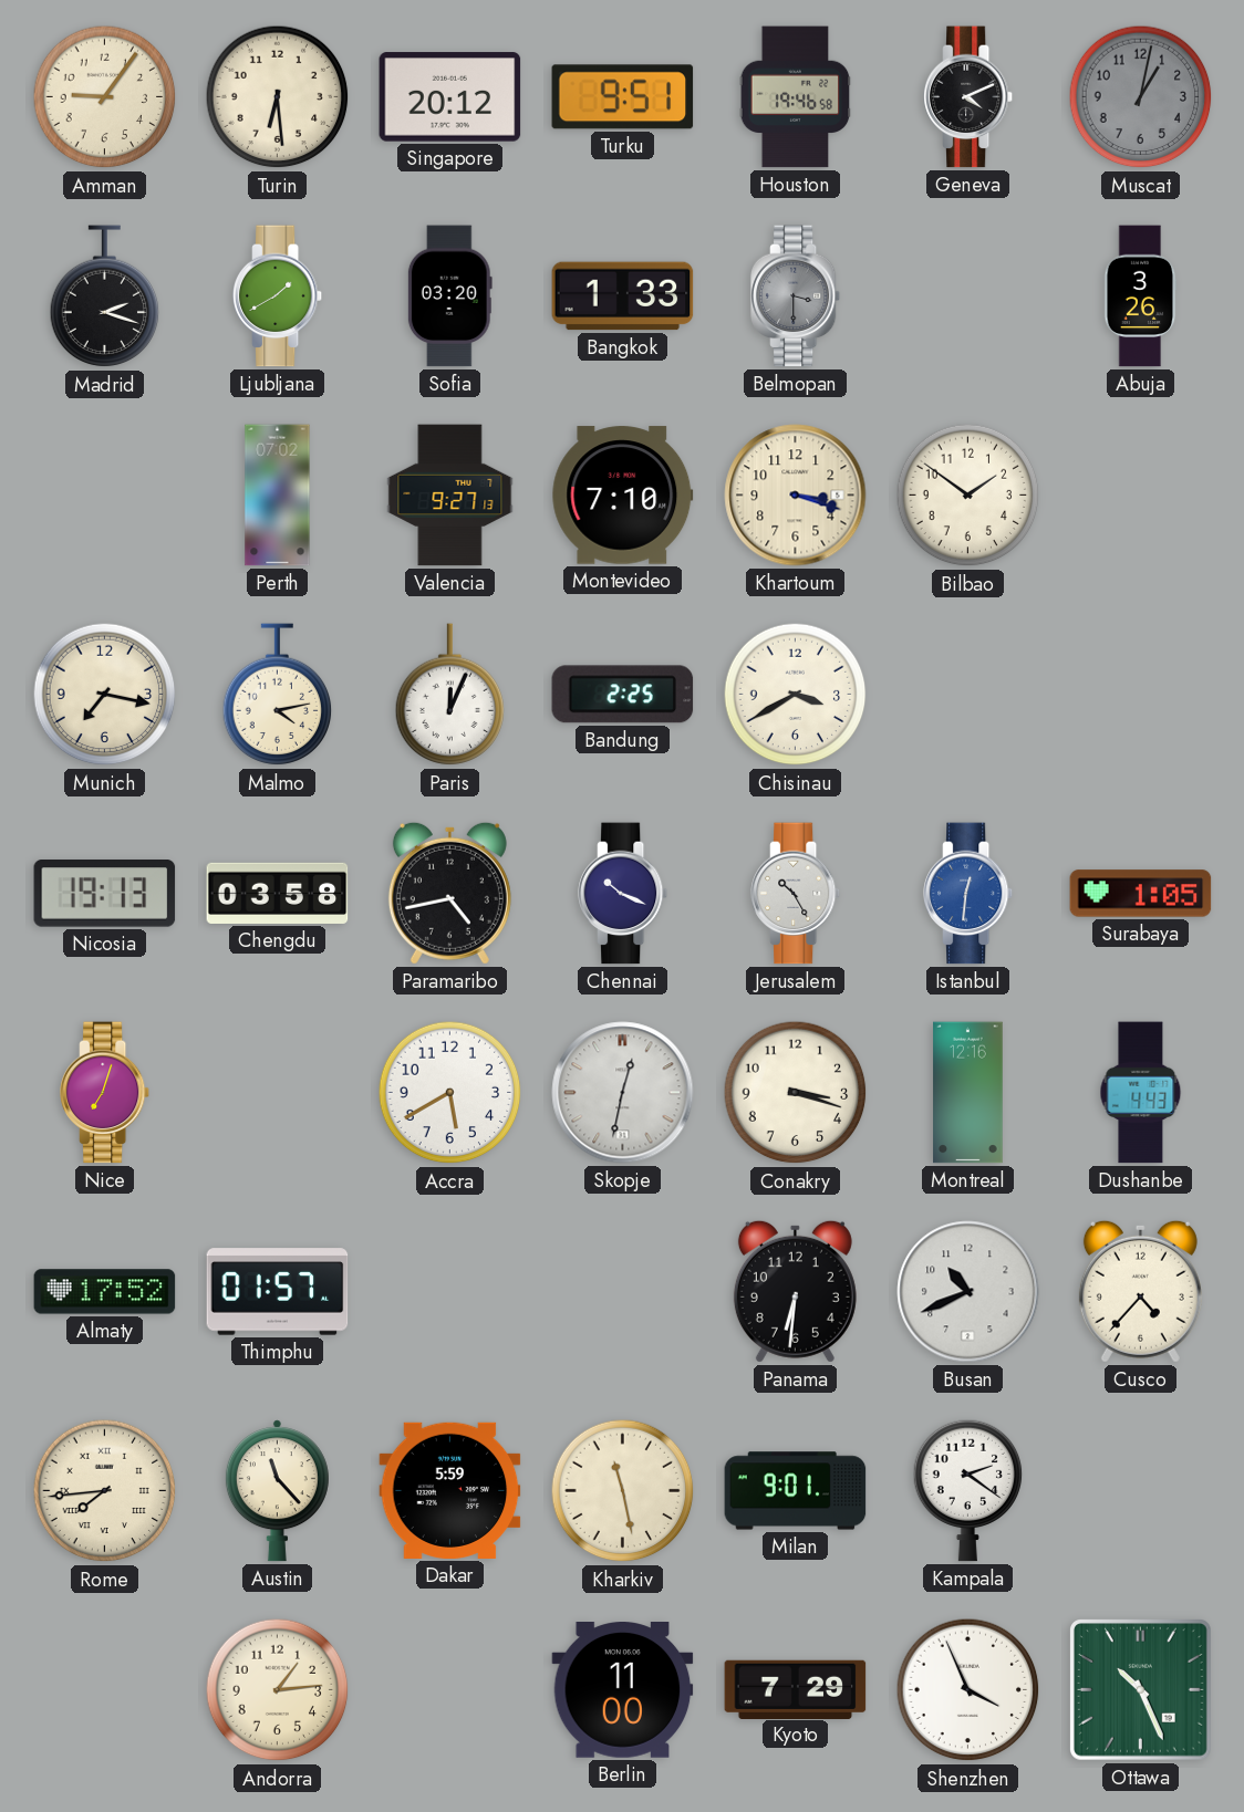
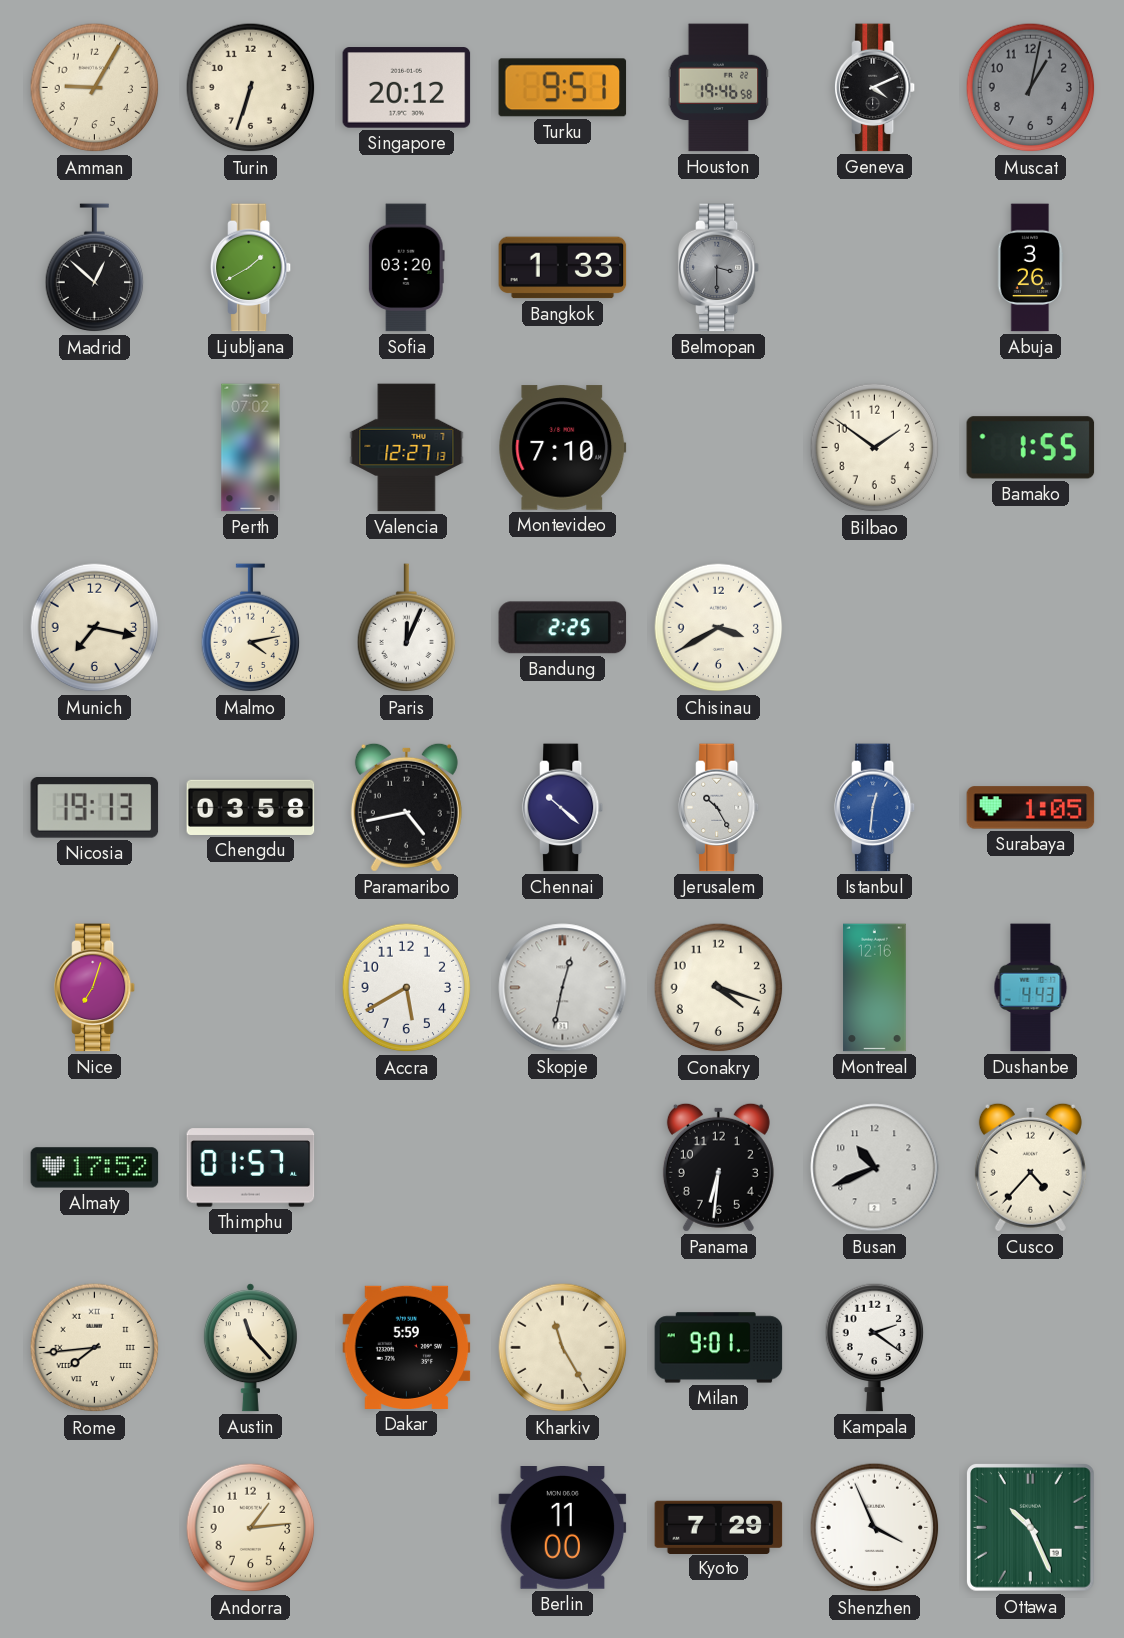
Amman: 9:06 -> 9:05
Turin: 6:29 -> 6:33
Madrid: 2:18 -> 12:52
Valencia: 9:27 -> 12:27
Khartoum: 3:18 -> none
Bamako: none -> 1:55
Chennai: 10:19 -> 10:22
Conakry: 3:18 -> 4:18
Kharkiv: 11:28 -> 11:25
